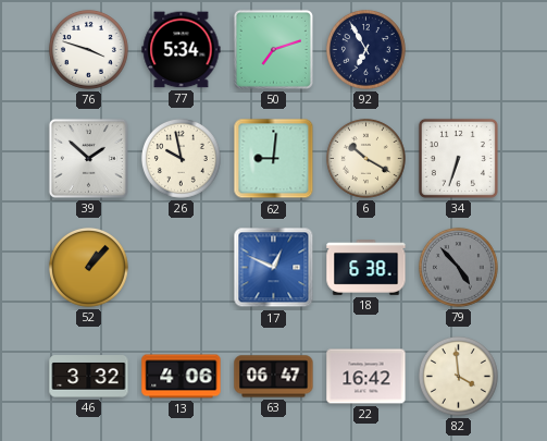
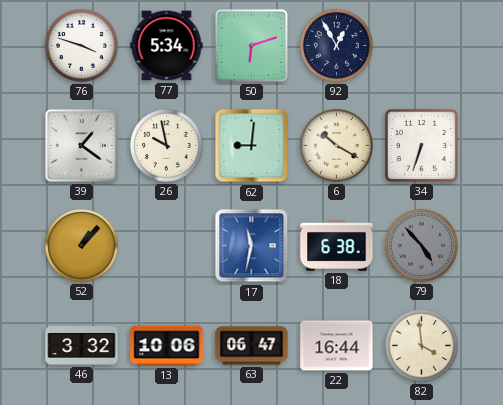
50: 7:12 -> 6:12
92: 6:55 -> 12:55
39: 1:52 -> 1:21
17: 12:49 -> 11:32
13: 4:06 -> 10:06
22: 16:42 -> 16:44
